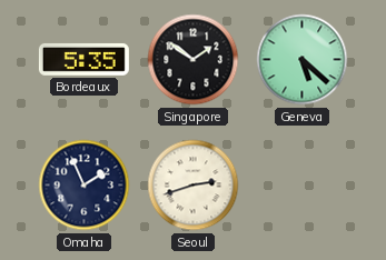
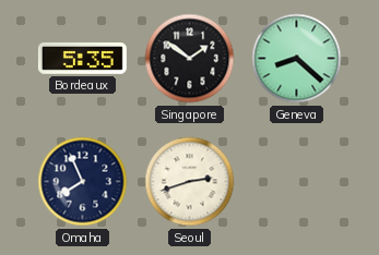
Geneva: 5:22 -> 8:22
Omaha: 1:56 -> 7:56
